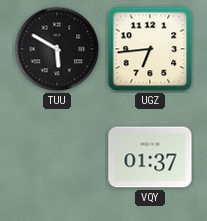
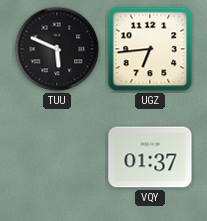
TUU: 5:50 -> 5:49
